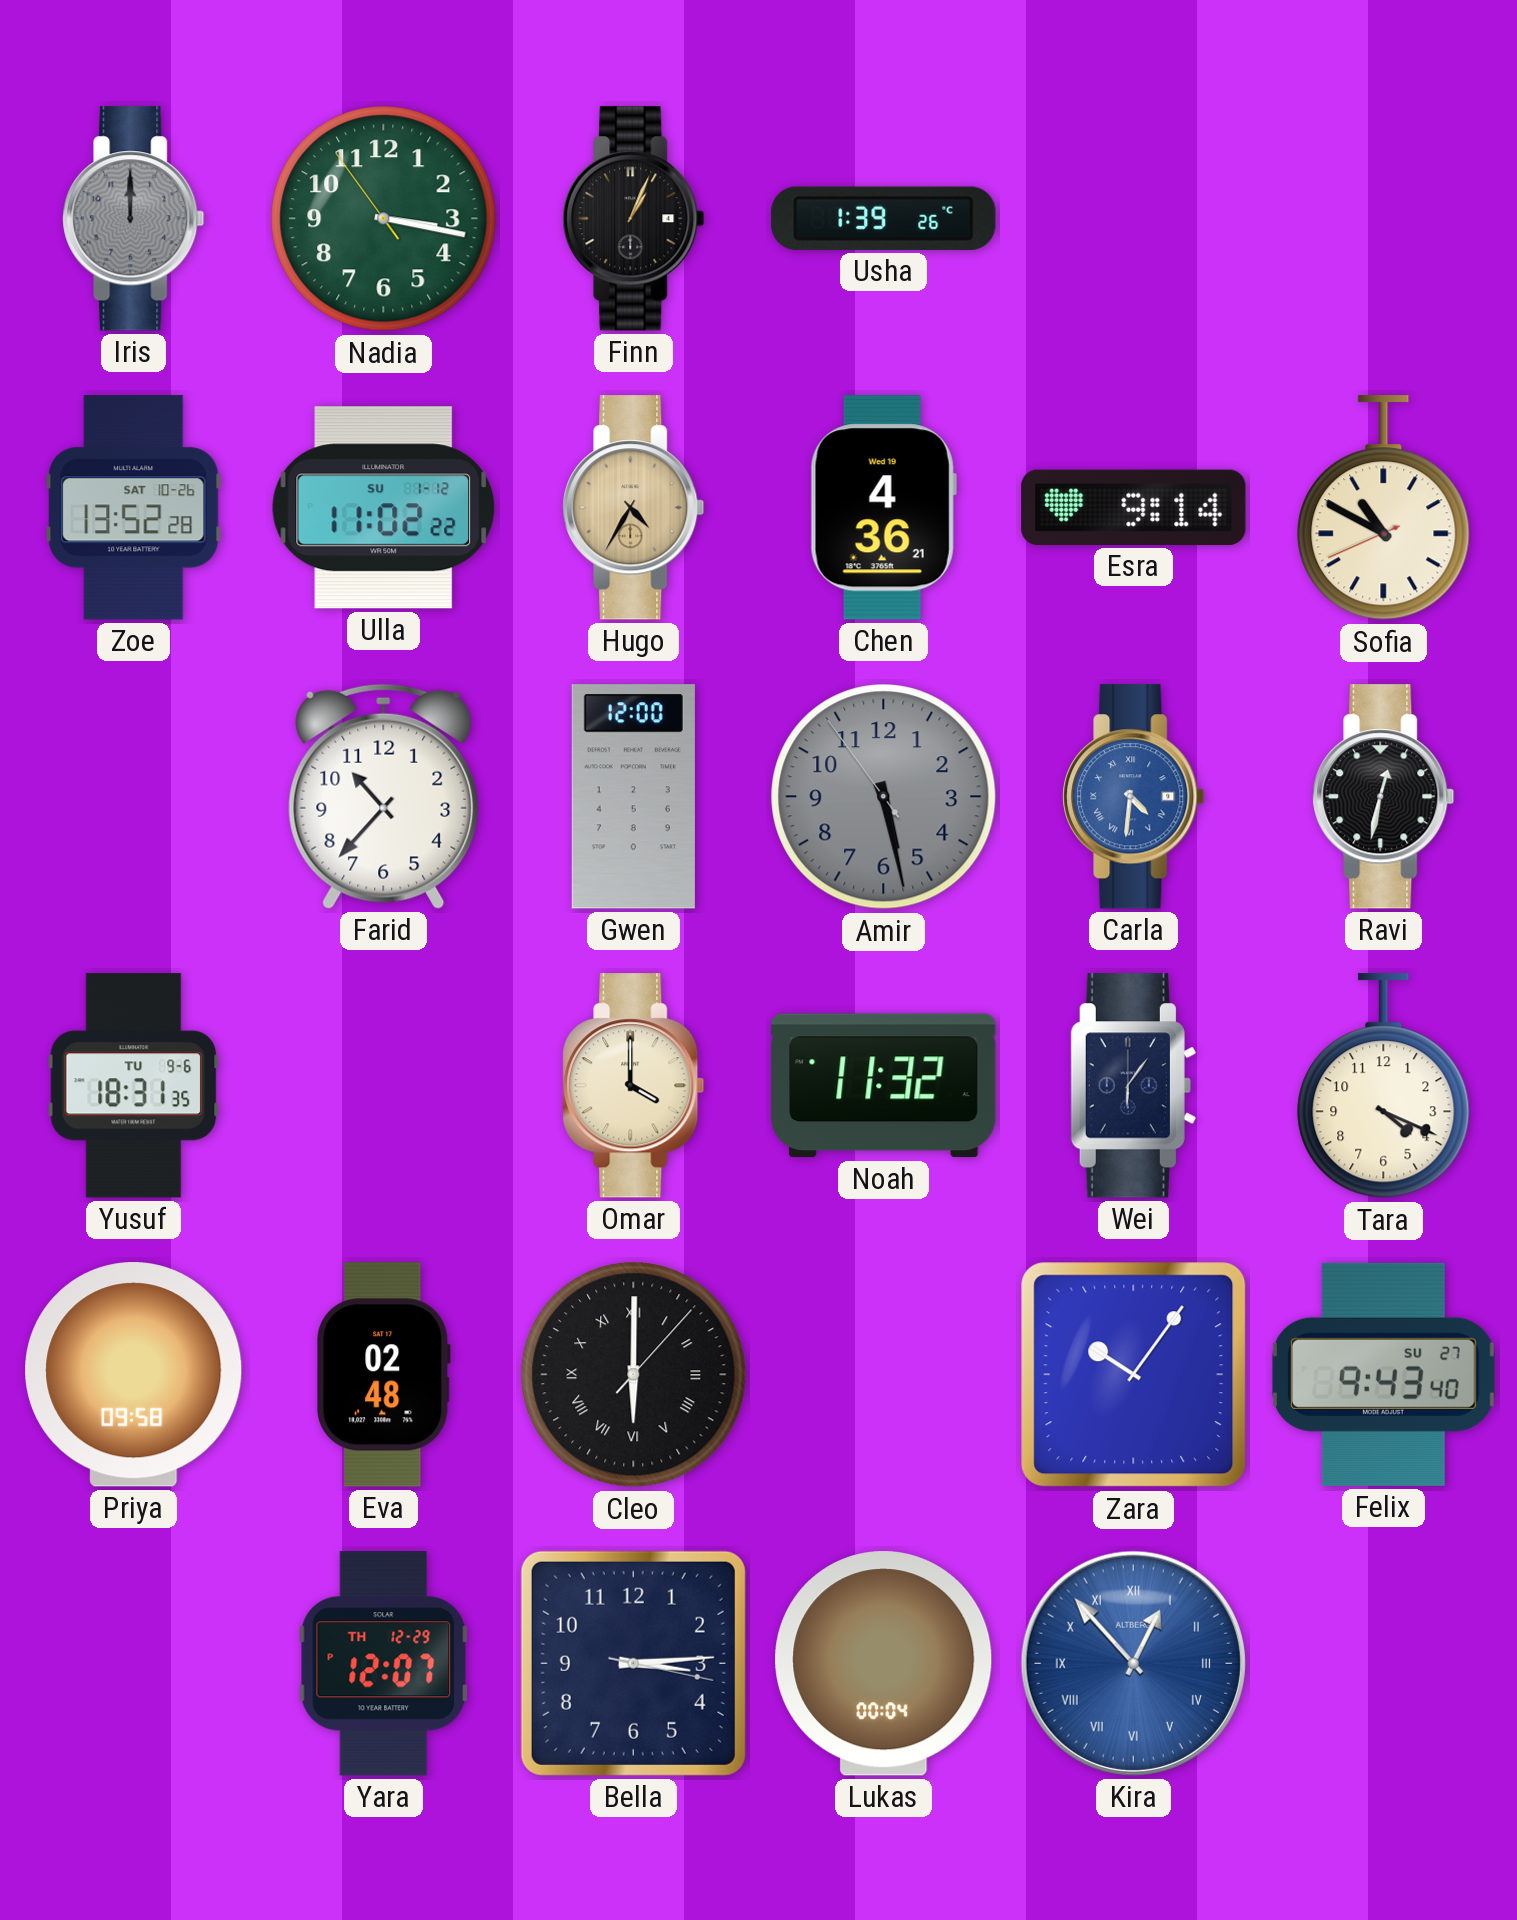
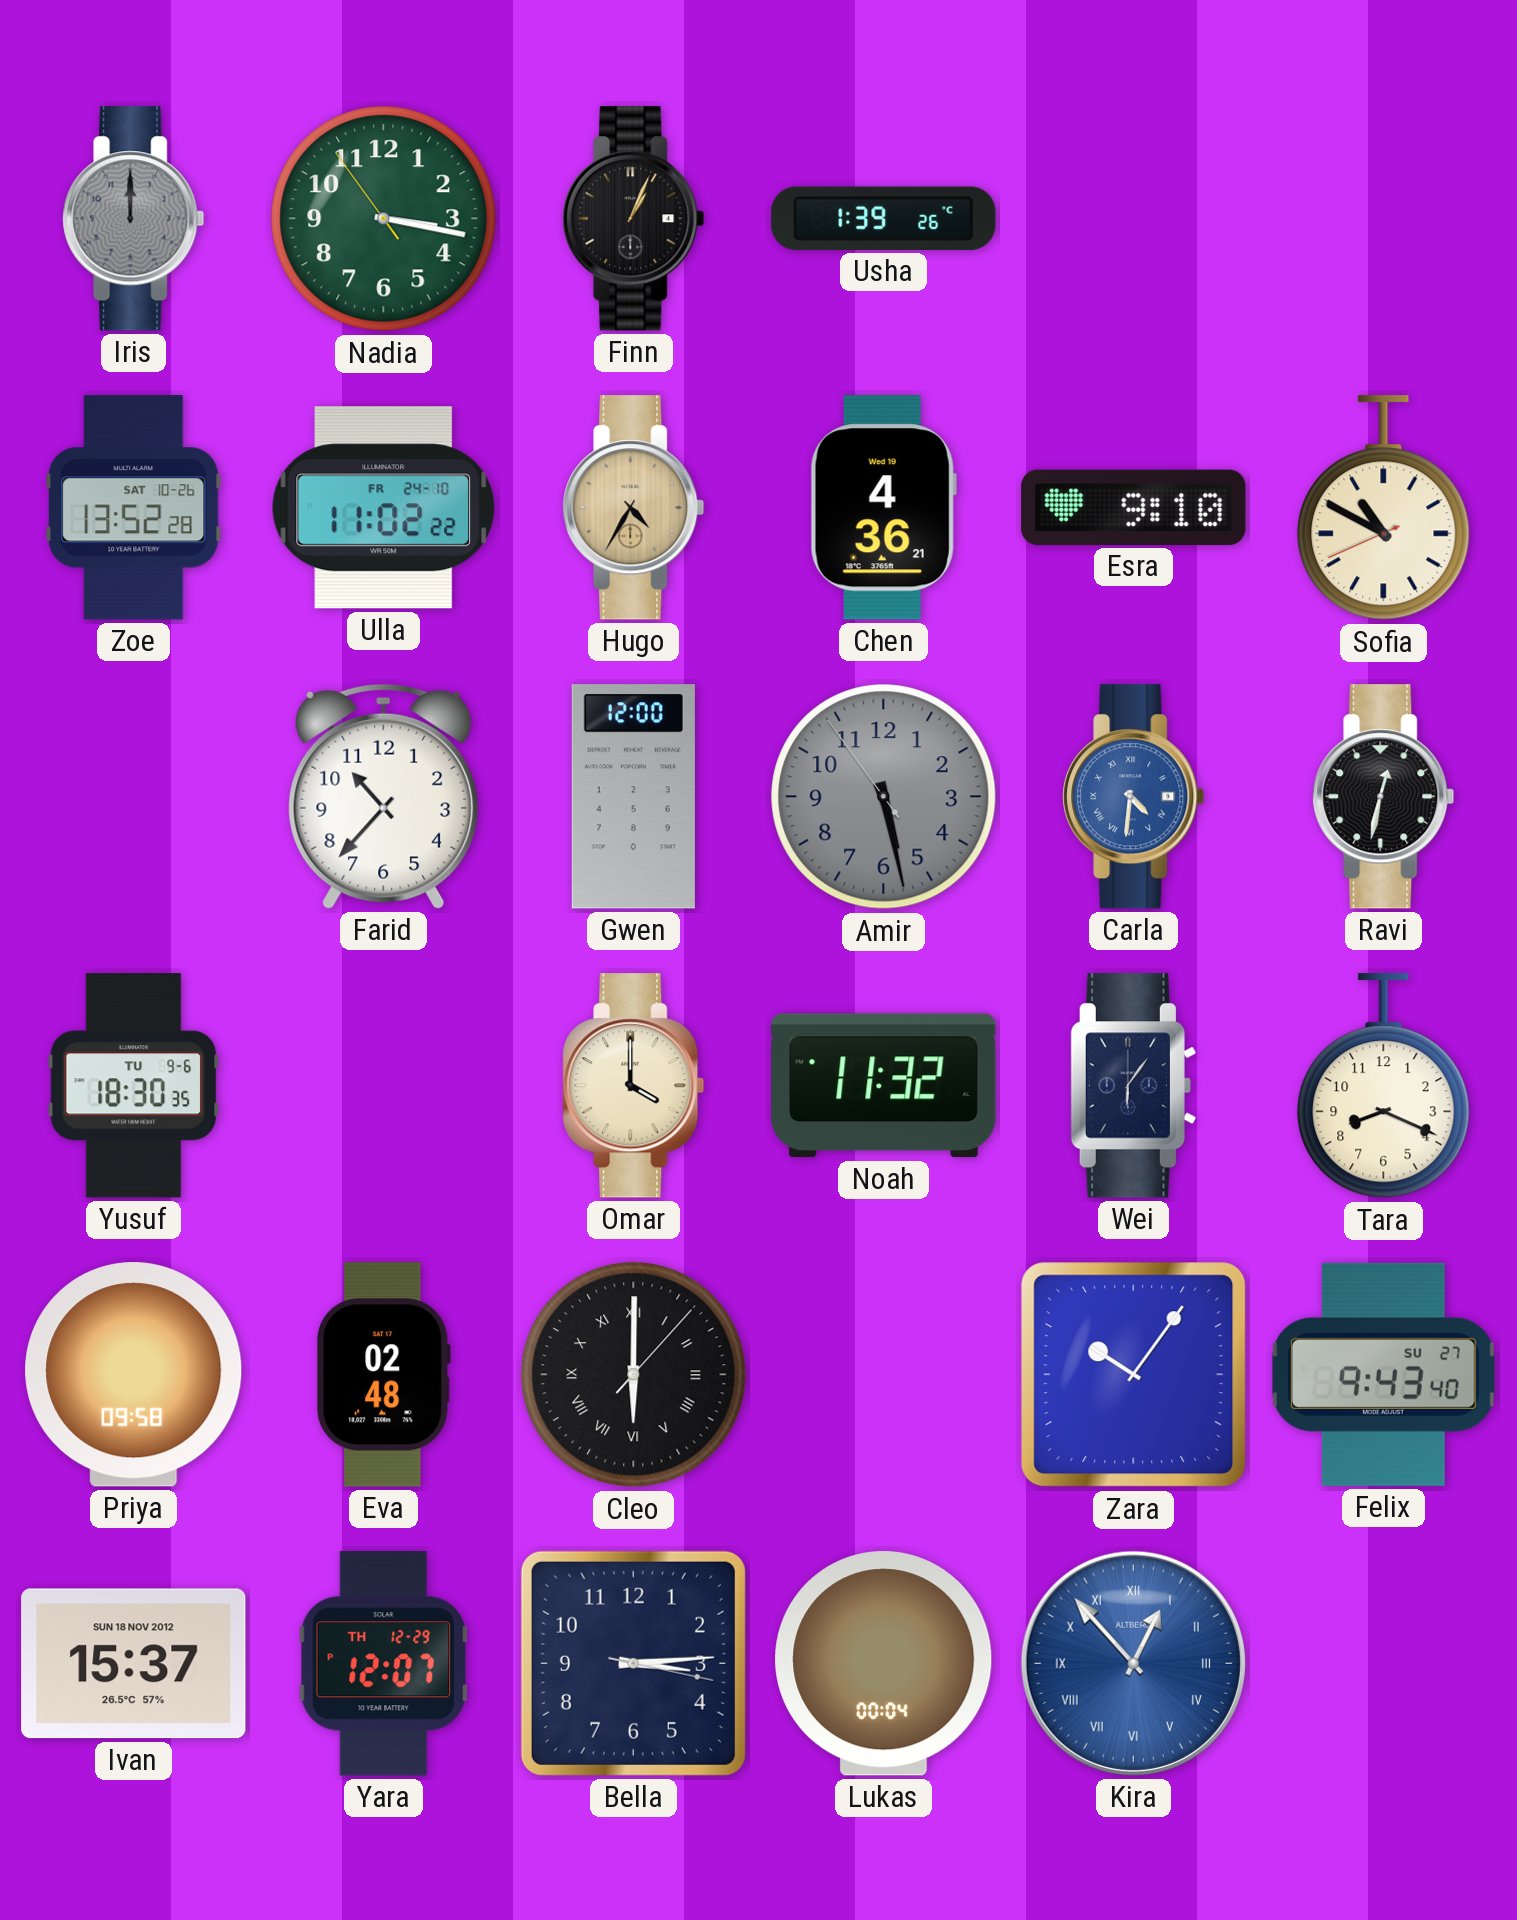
Ulla date: SU 1-12 -> FR 24-10
Esra: 9:14 -> 9:10
Yusuf: 18:31 -> 18:30
Tara: 4:19 -> 8:19
Ivan: none -> 15:37
